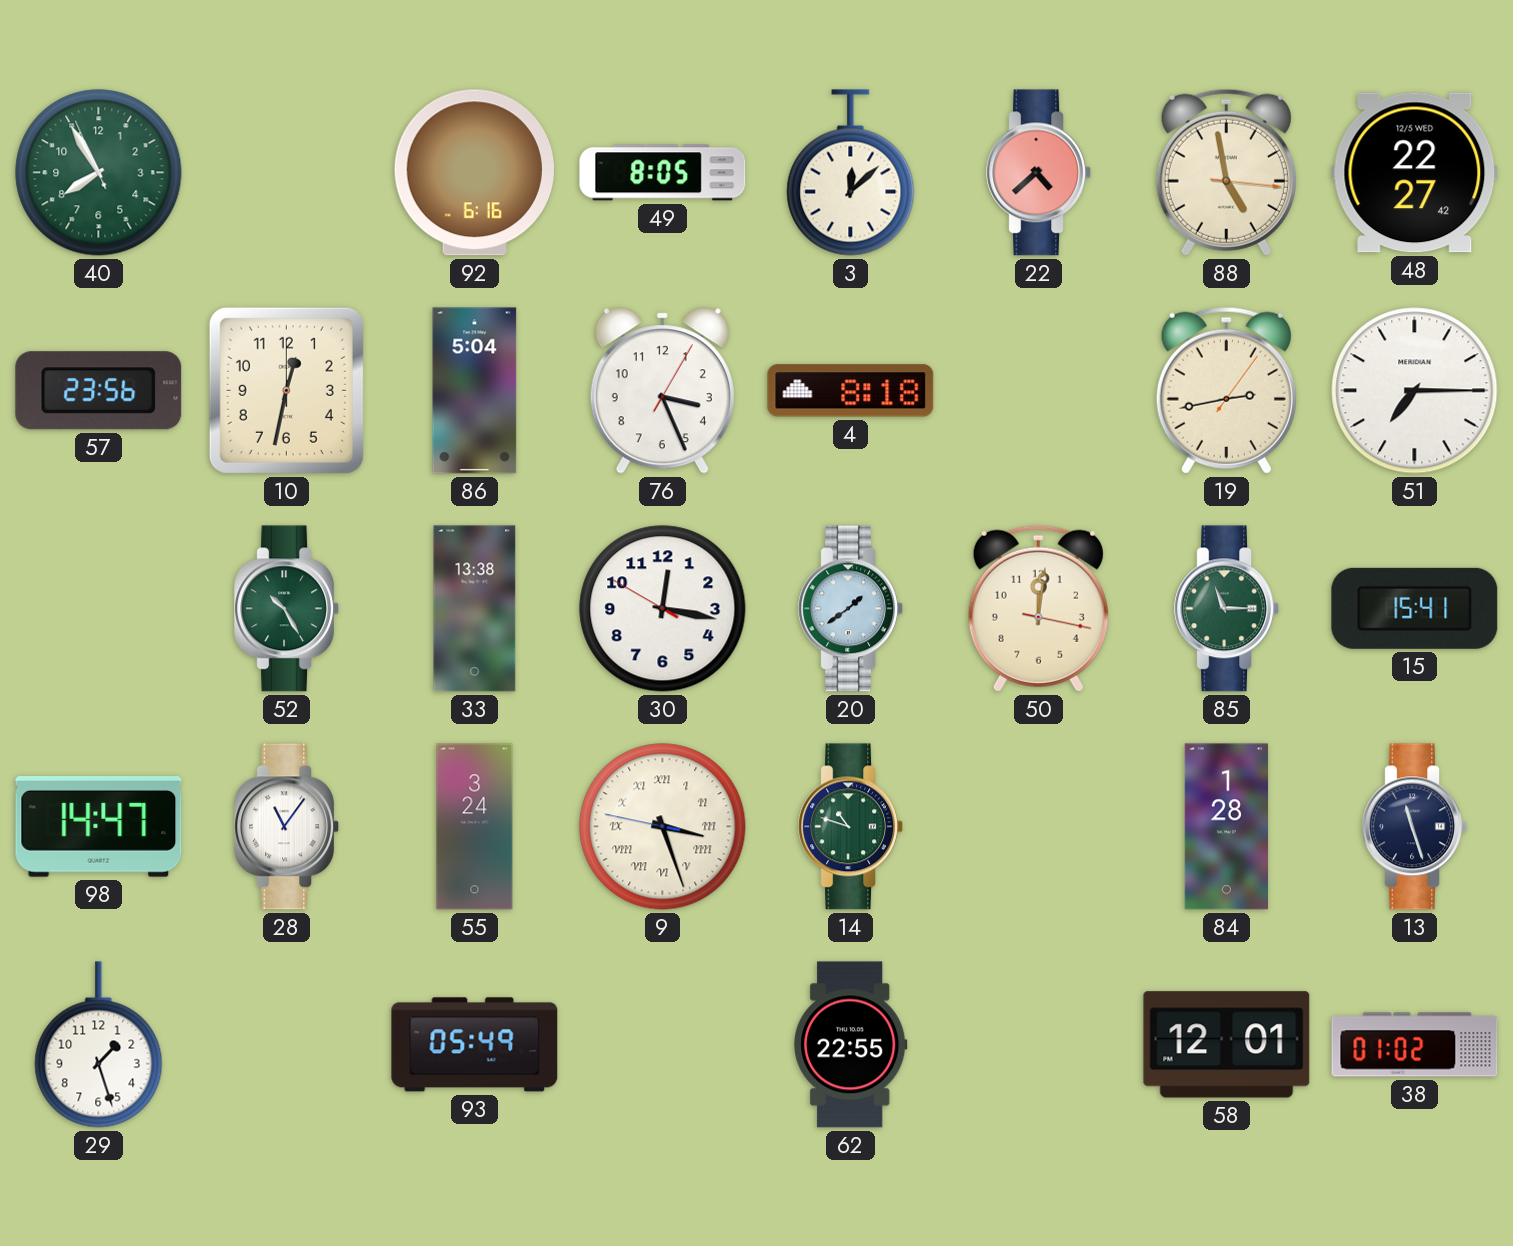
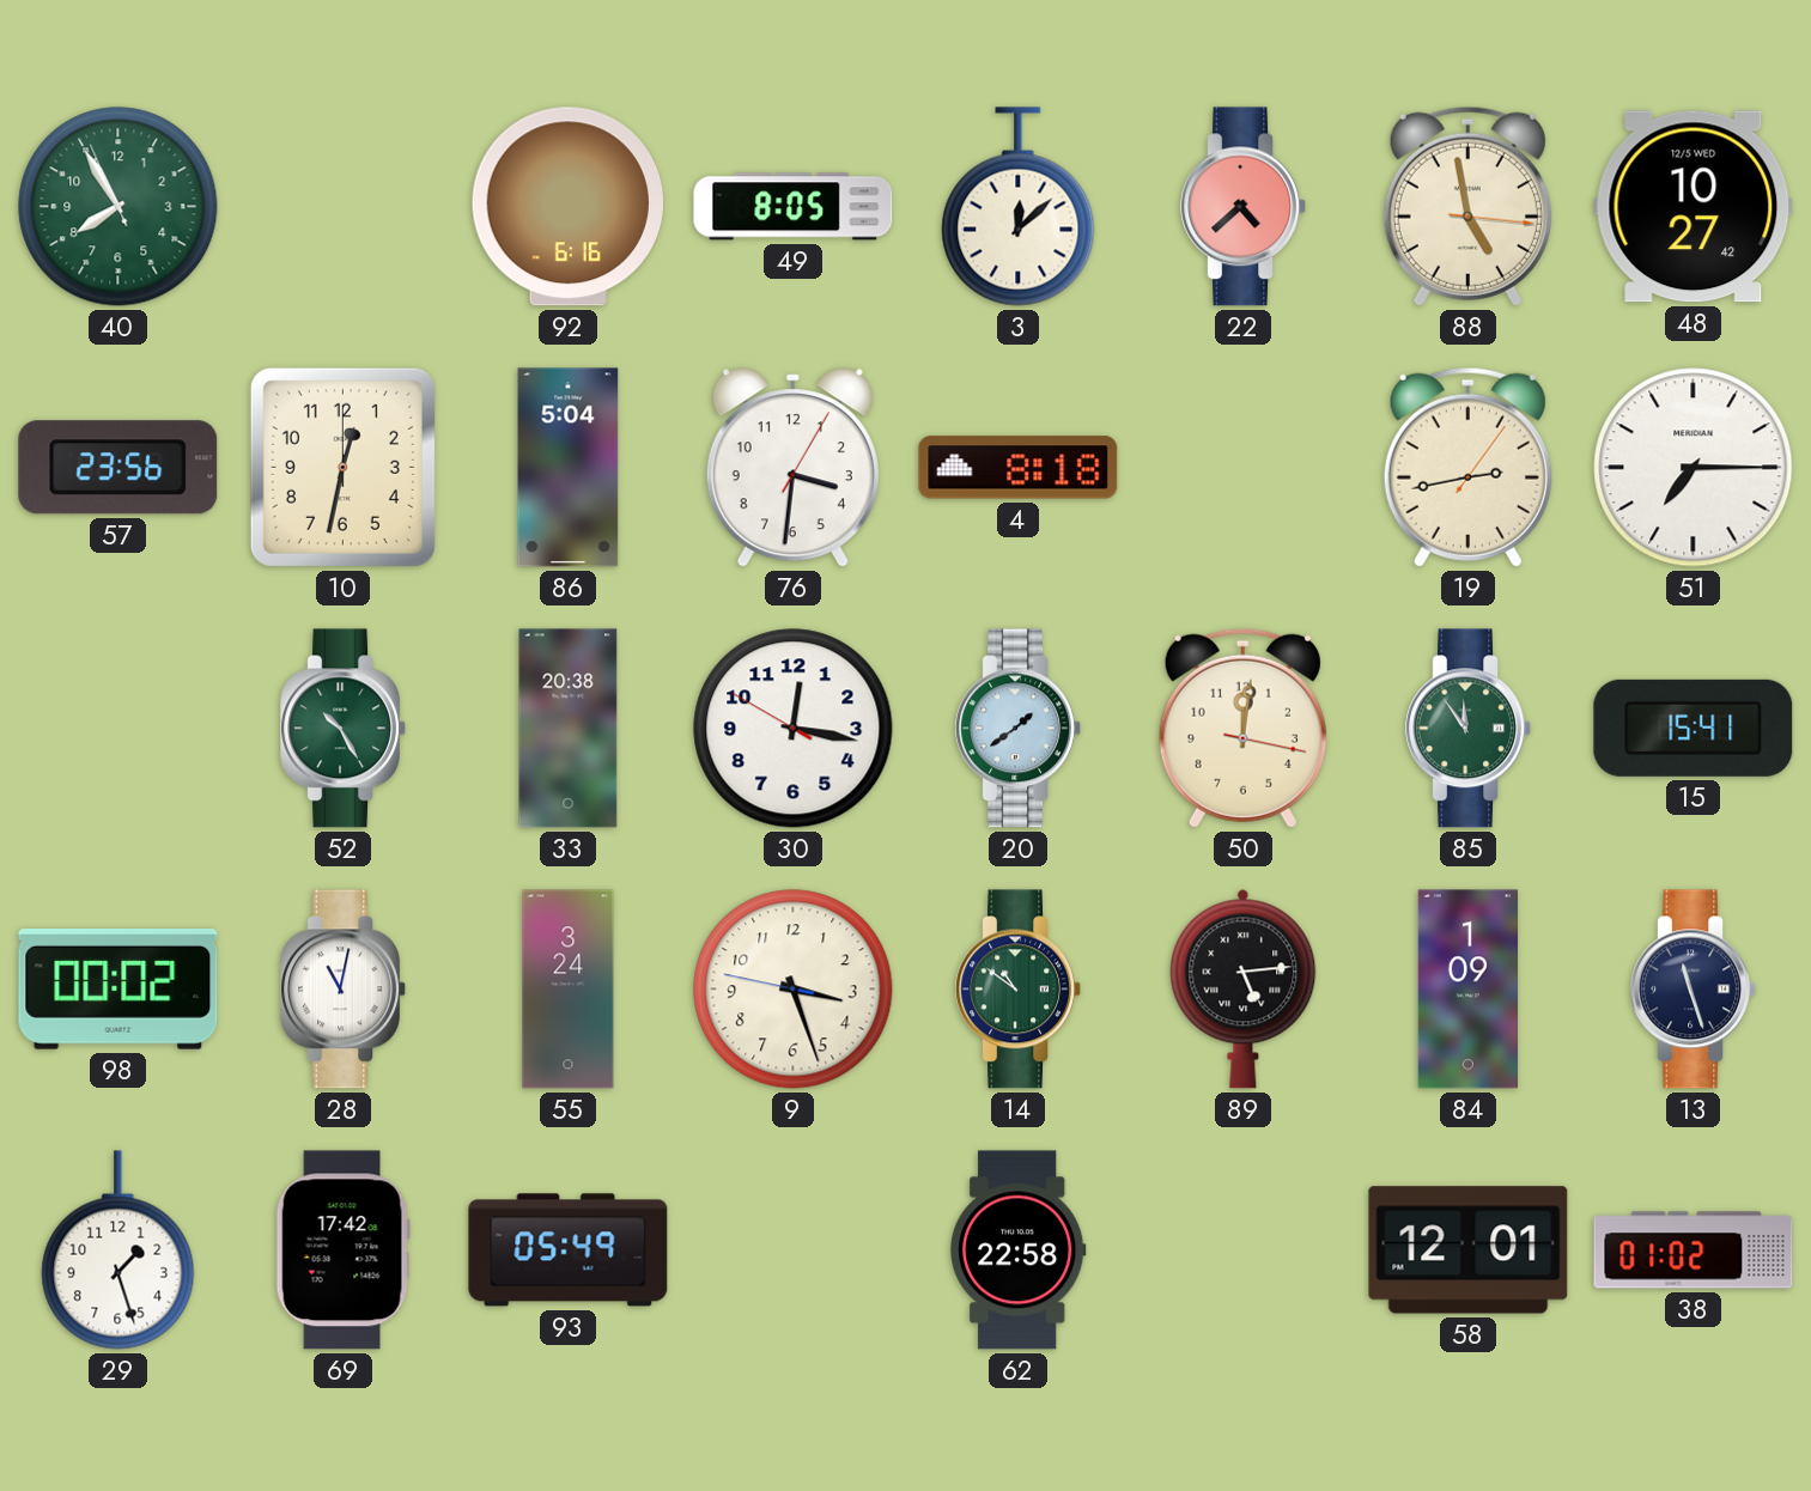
48: 22:27 -> 10:27
76: 3:26 -> 3:31
33: 13:38 -> 20:38
85: 11:15 -> 11:54
98: 14:47 -> 00:02
28: 11:06 -> 11:02
9 numerals: Roman -> Arabic
14: 10:48 -> 10:51
89: none -> 5:14
84: 1:28 -> 1:09
69: none -> 17:42
62: 22:55 -> 22:58
